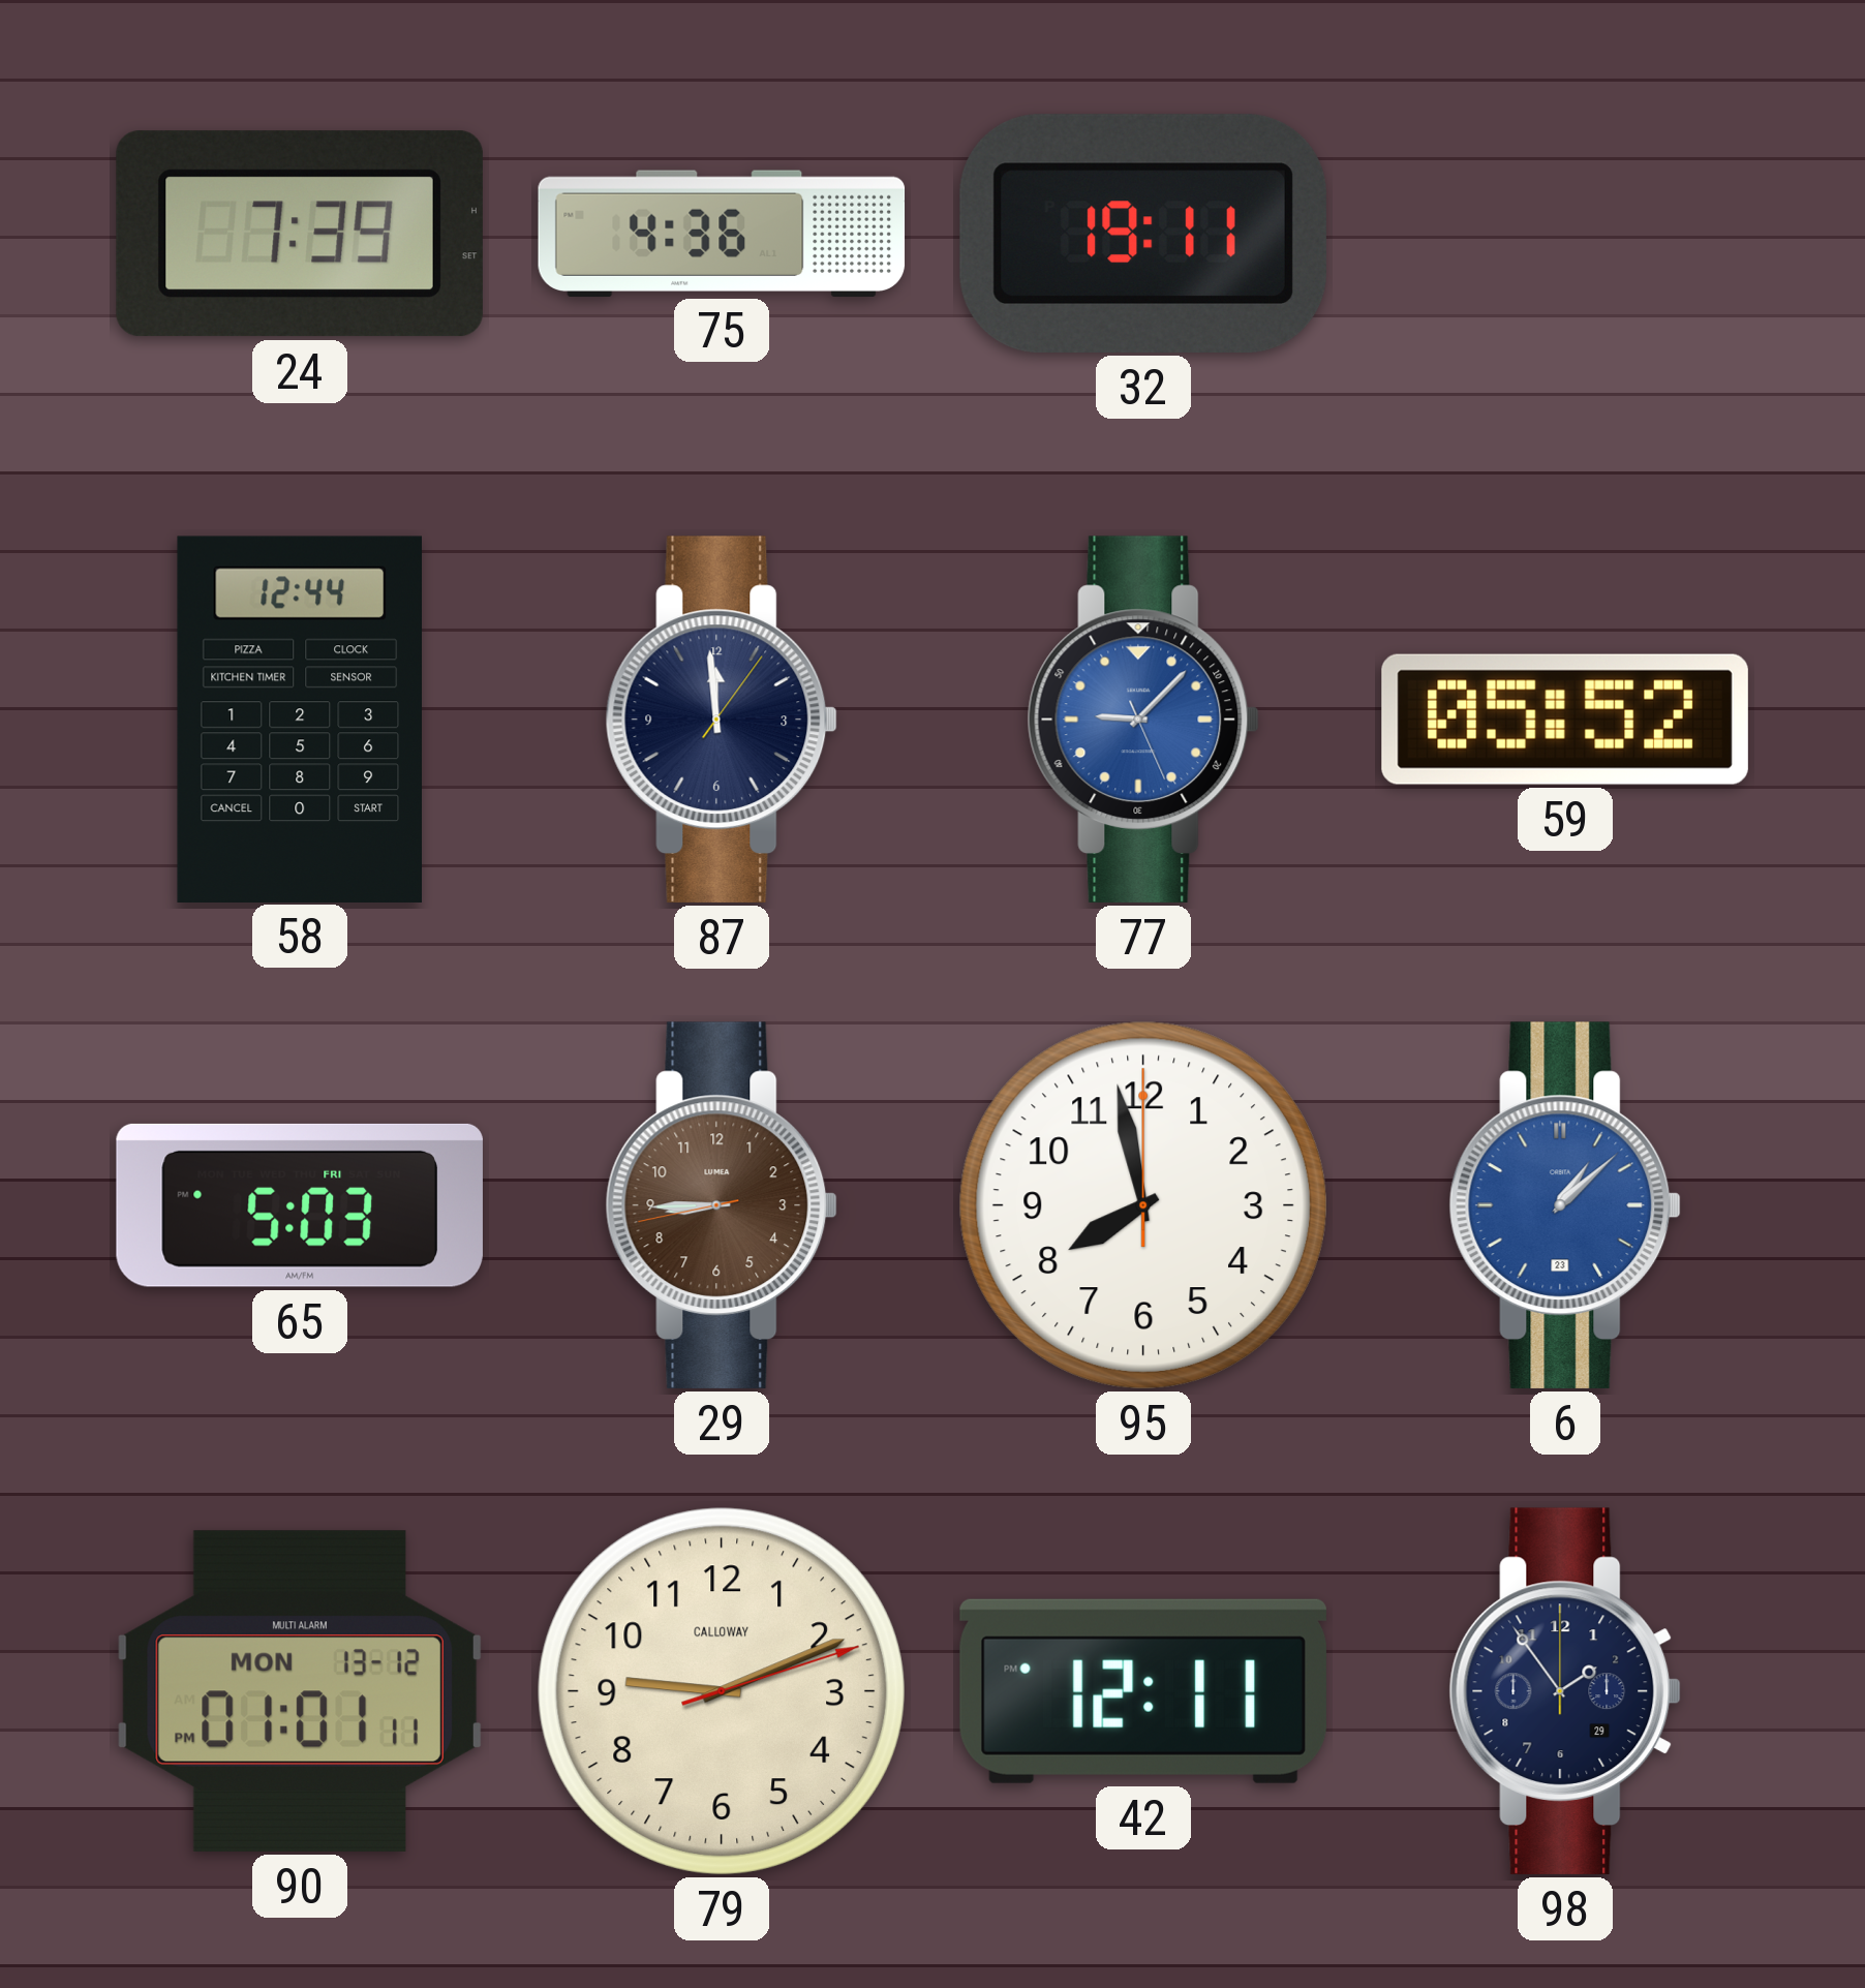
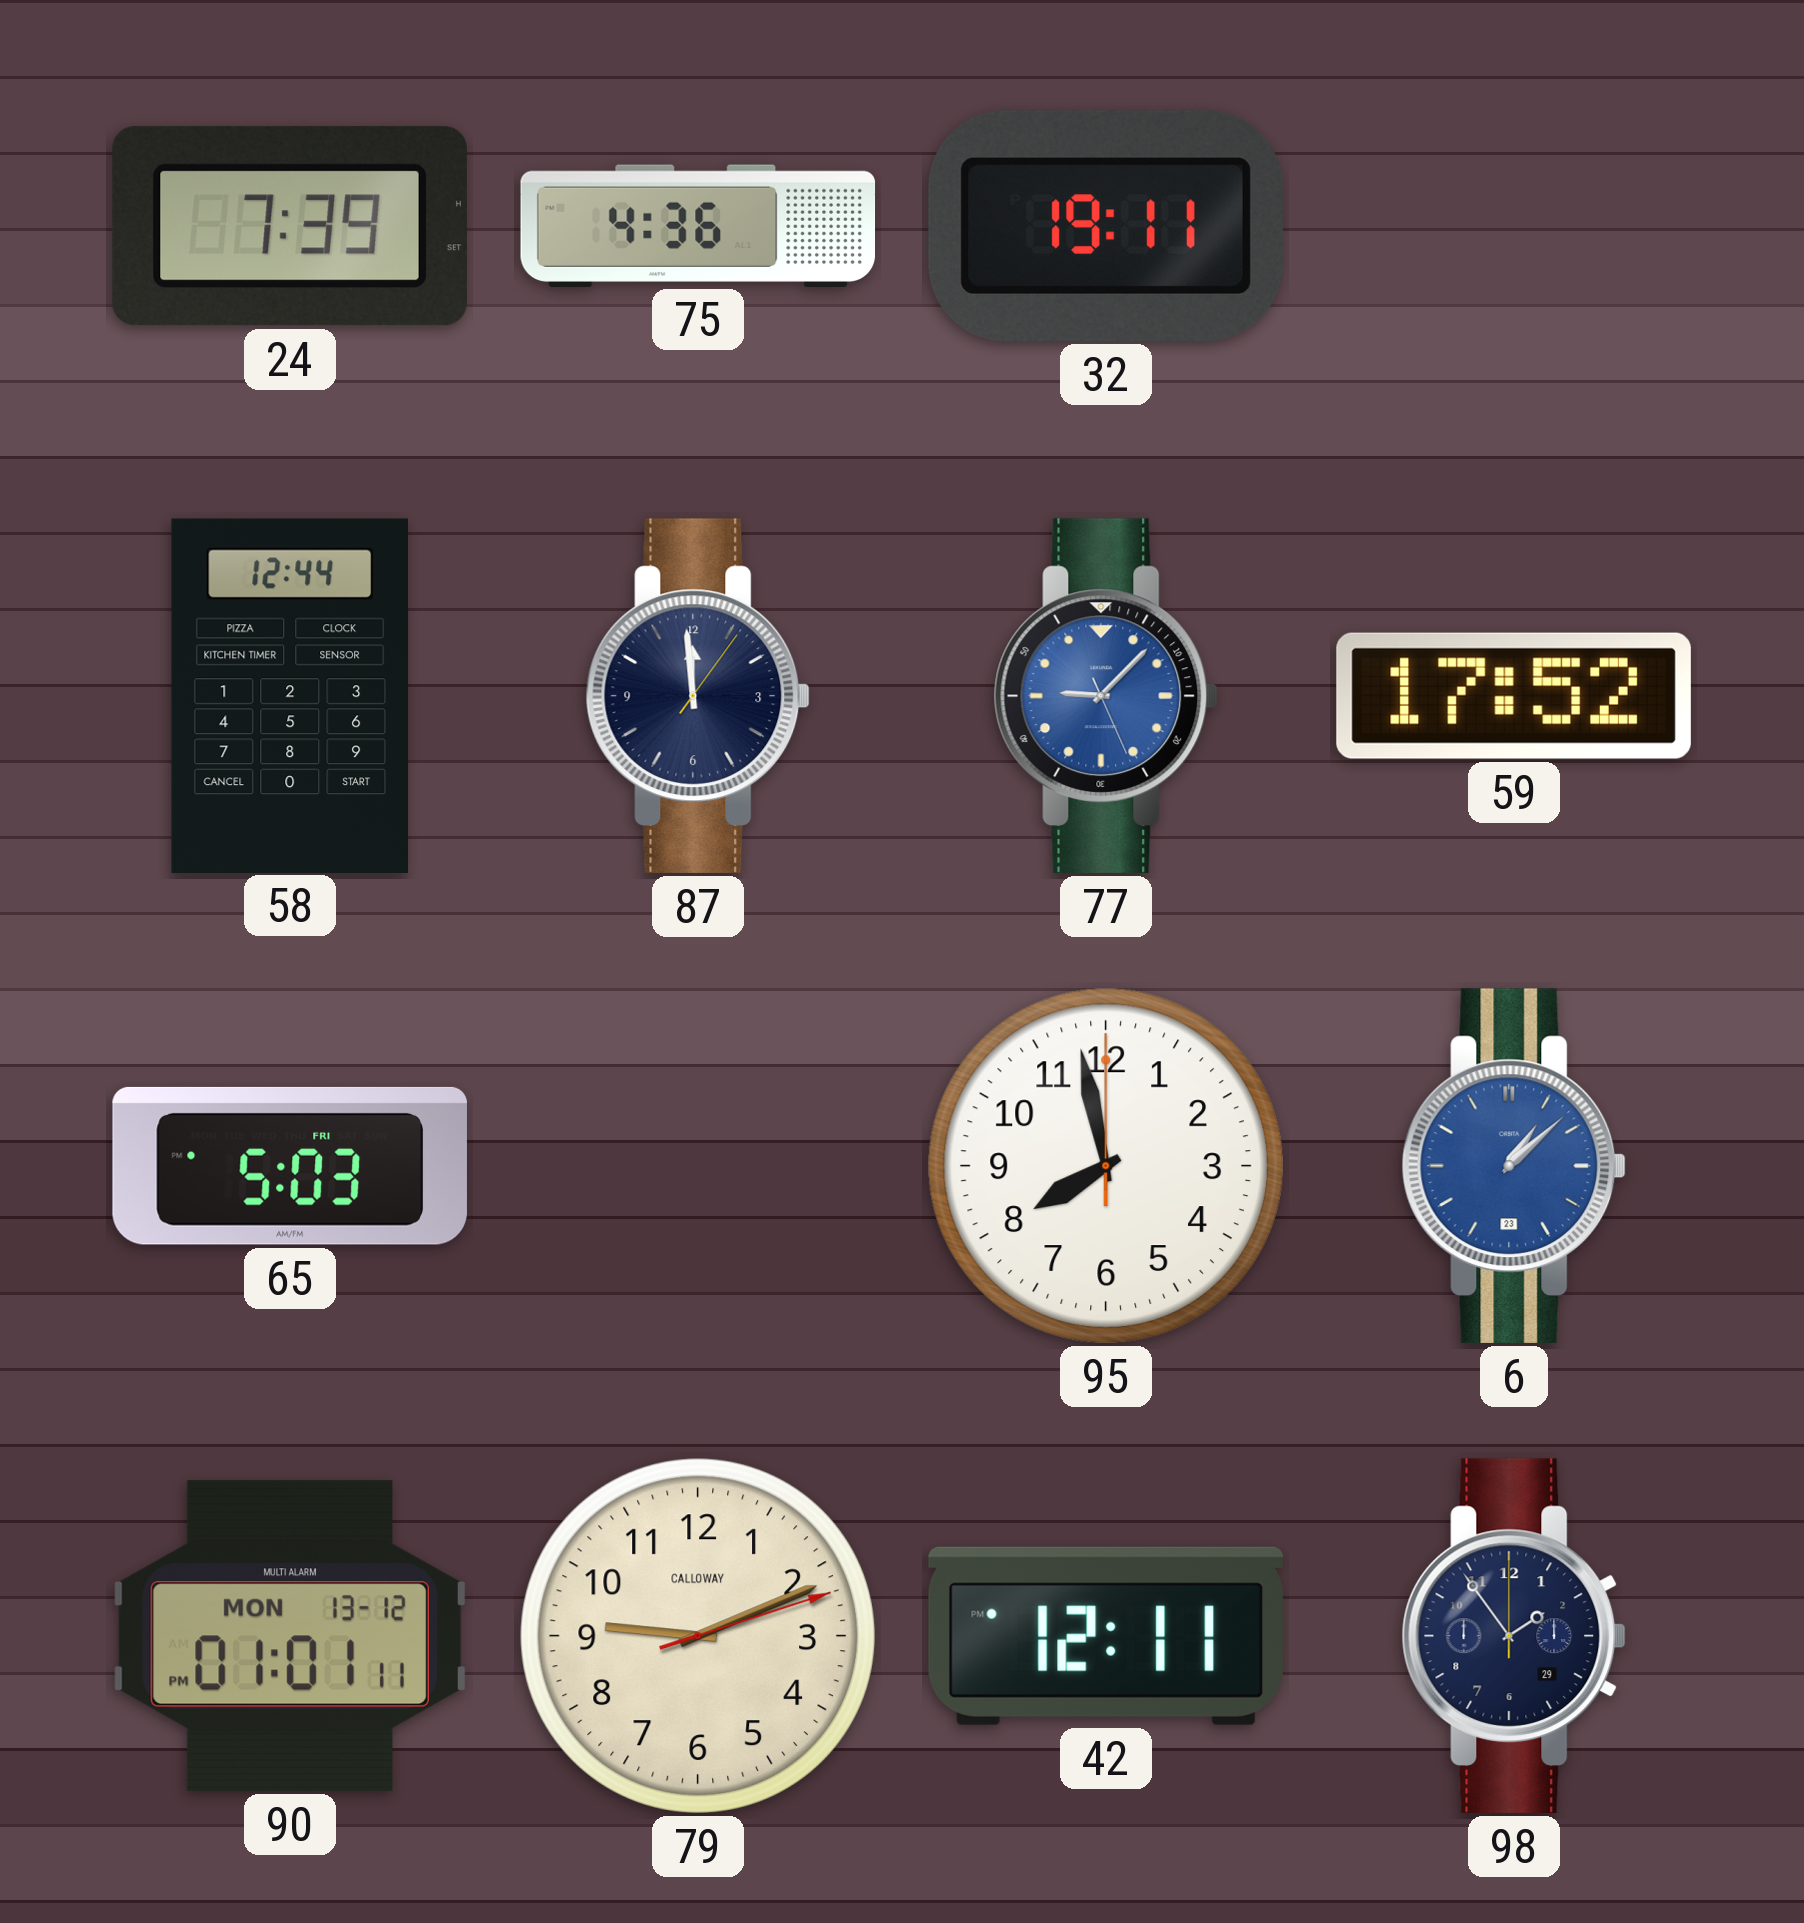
59: 05:52 -> 17:52
29: 8:44 -> none
